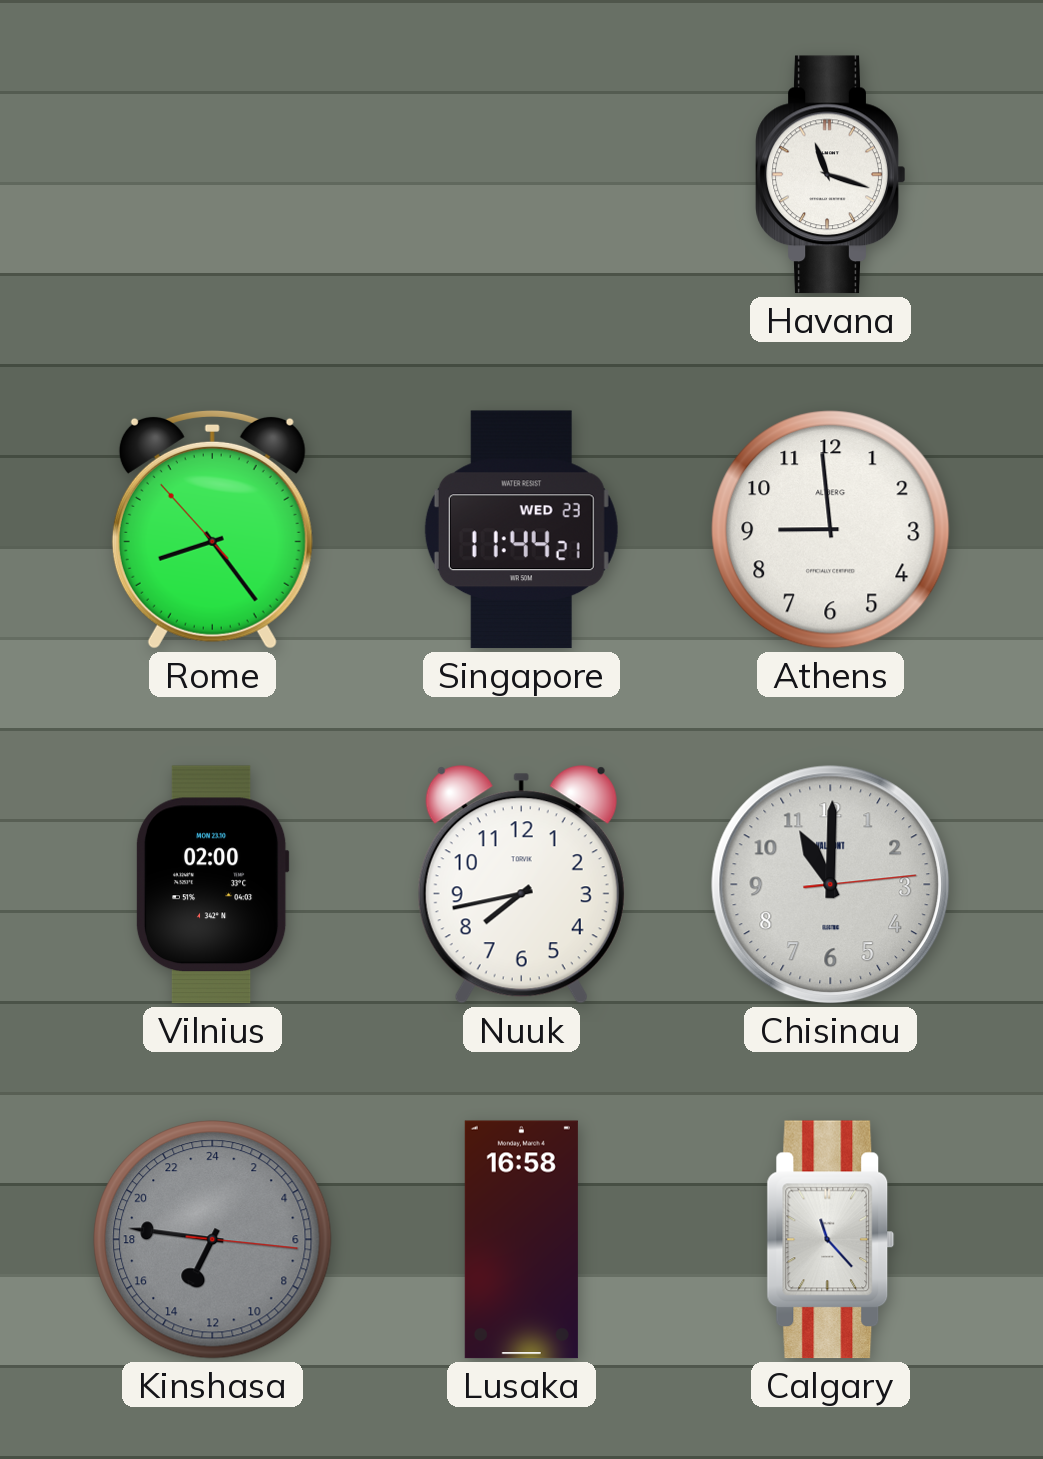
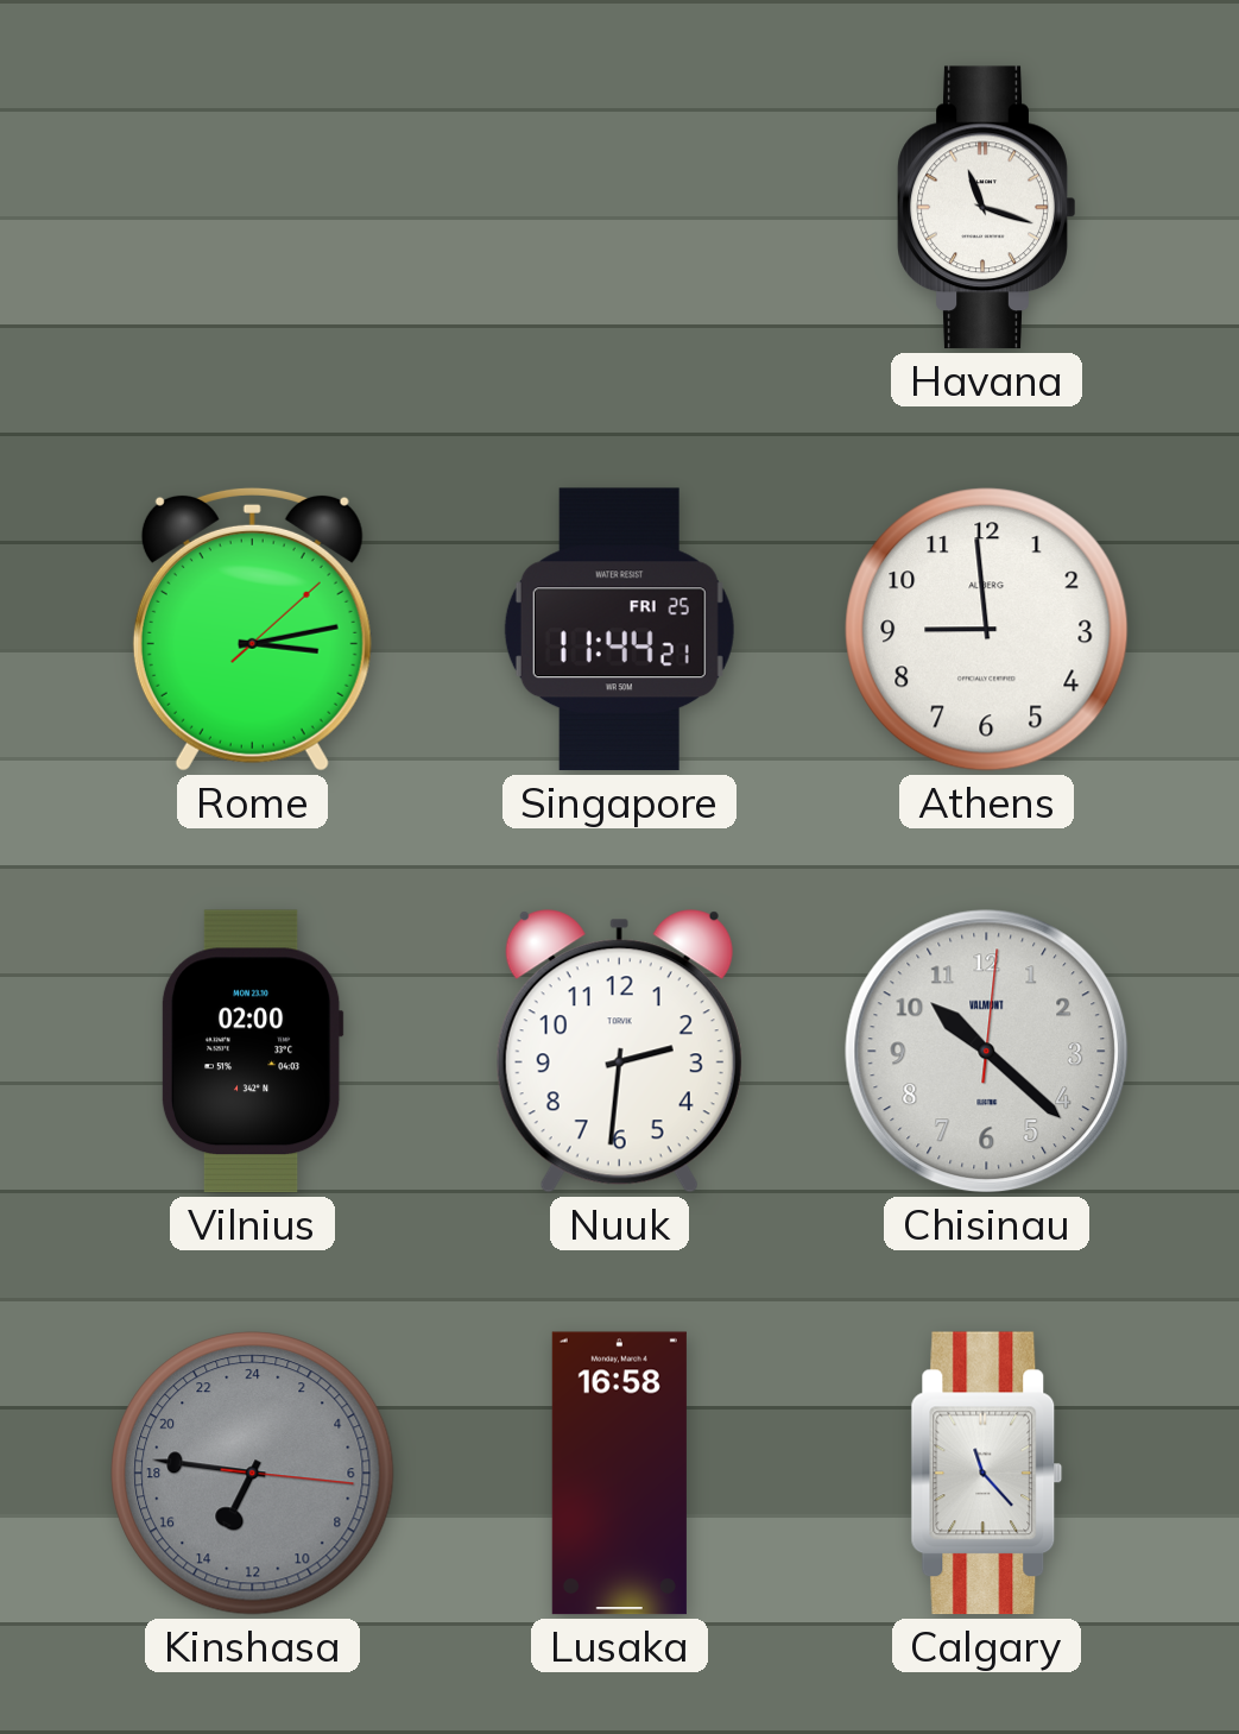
Rome: 8:23 -> 3:13
Singapore date: WED 23 -> FRI 25
Nuuk: 7:43 -> 2:31
Chisinau: 11:00 -> 10:22
